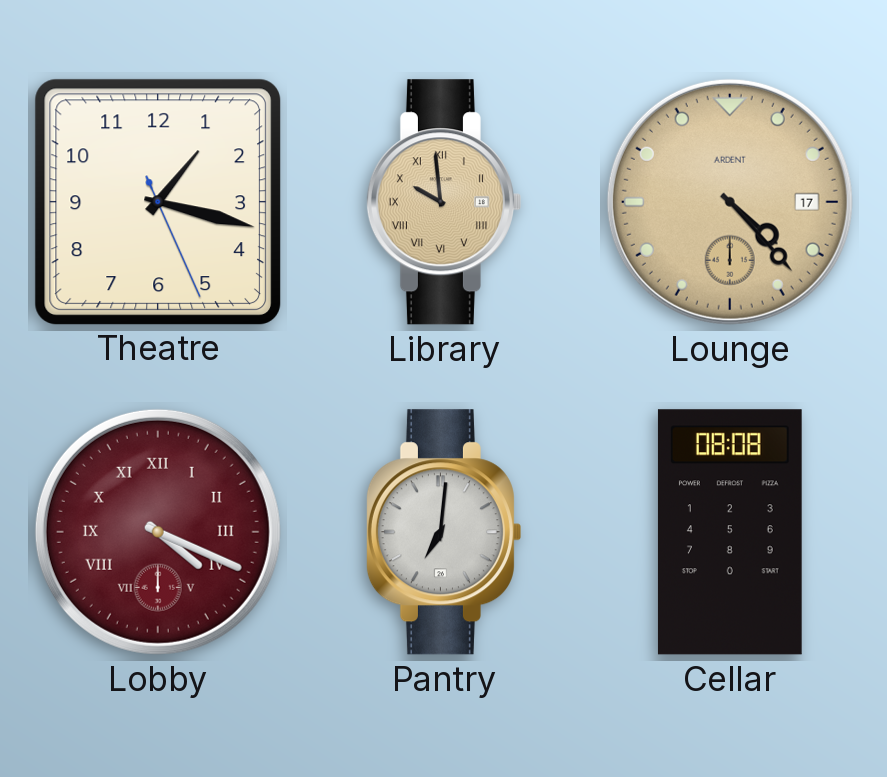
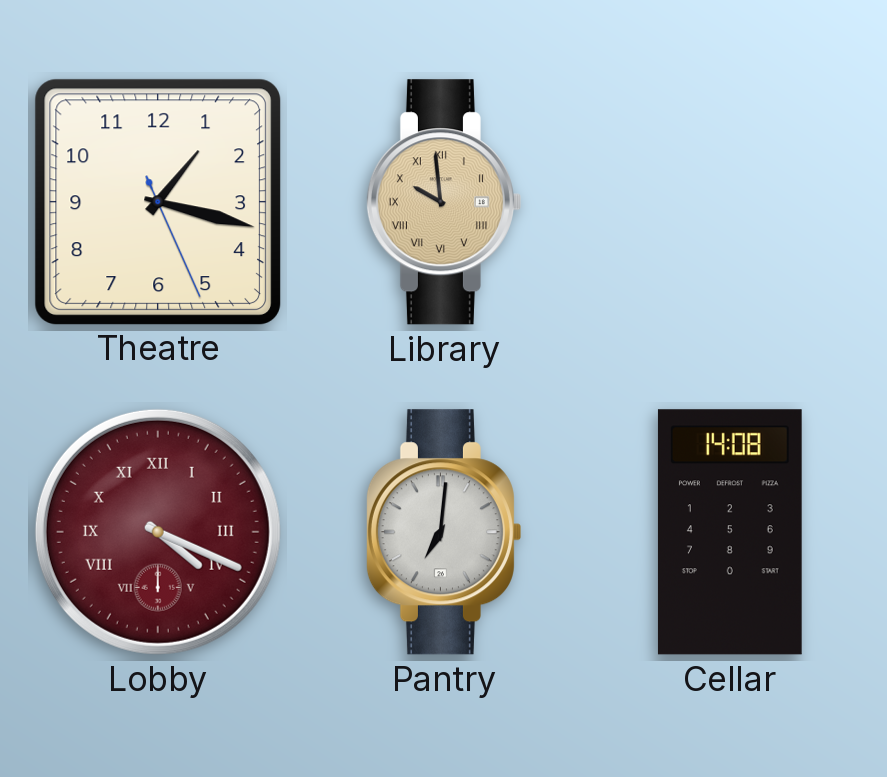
Lounge: 4:23 -> none
Cellar: 08:08 -> 14:08
